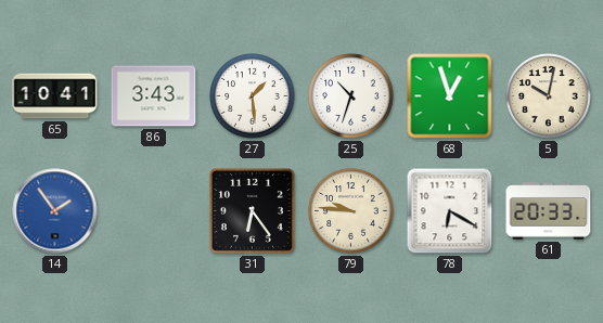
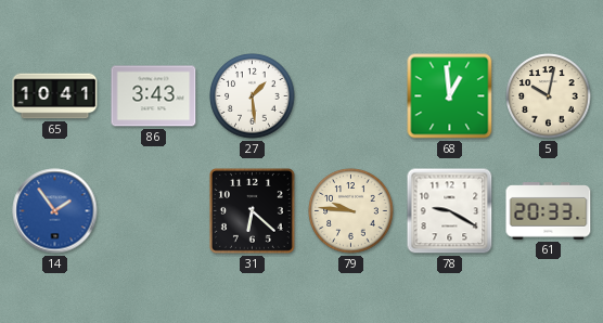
25: 10:33 -> none
68: 12:57 -> 12:59
31: 6:24 -> 6:22
78: 6:20 -> 9:20
